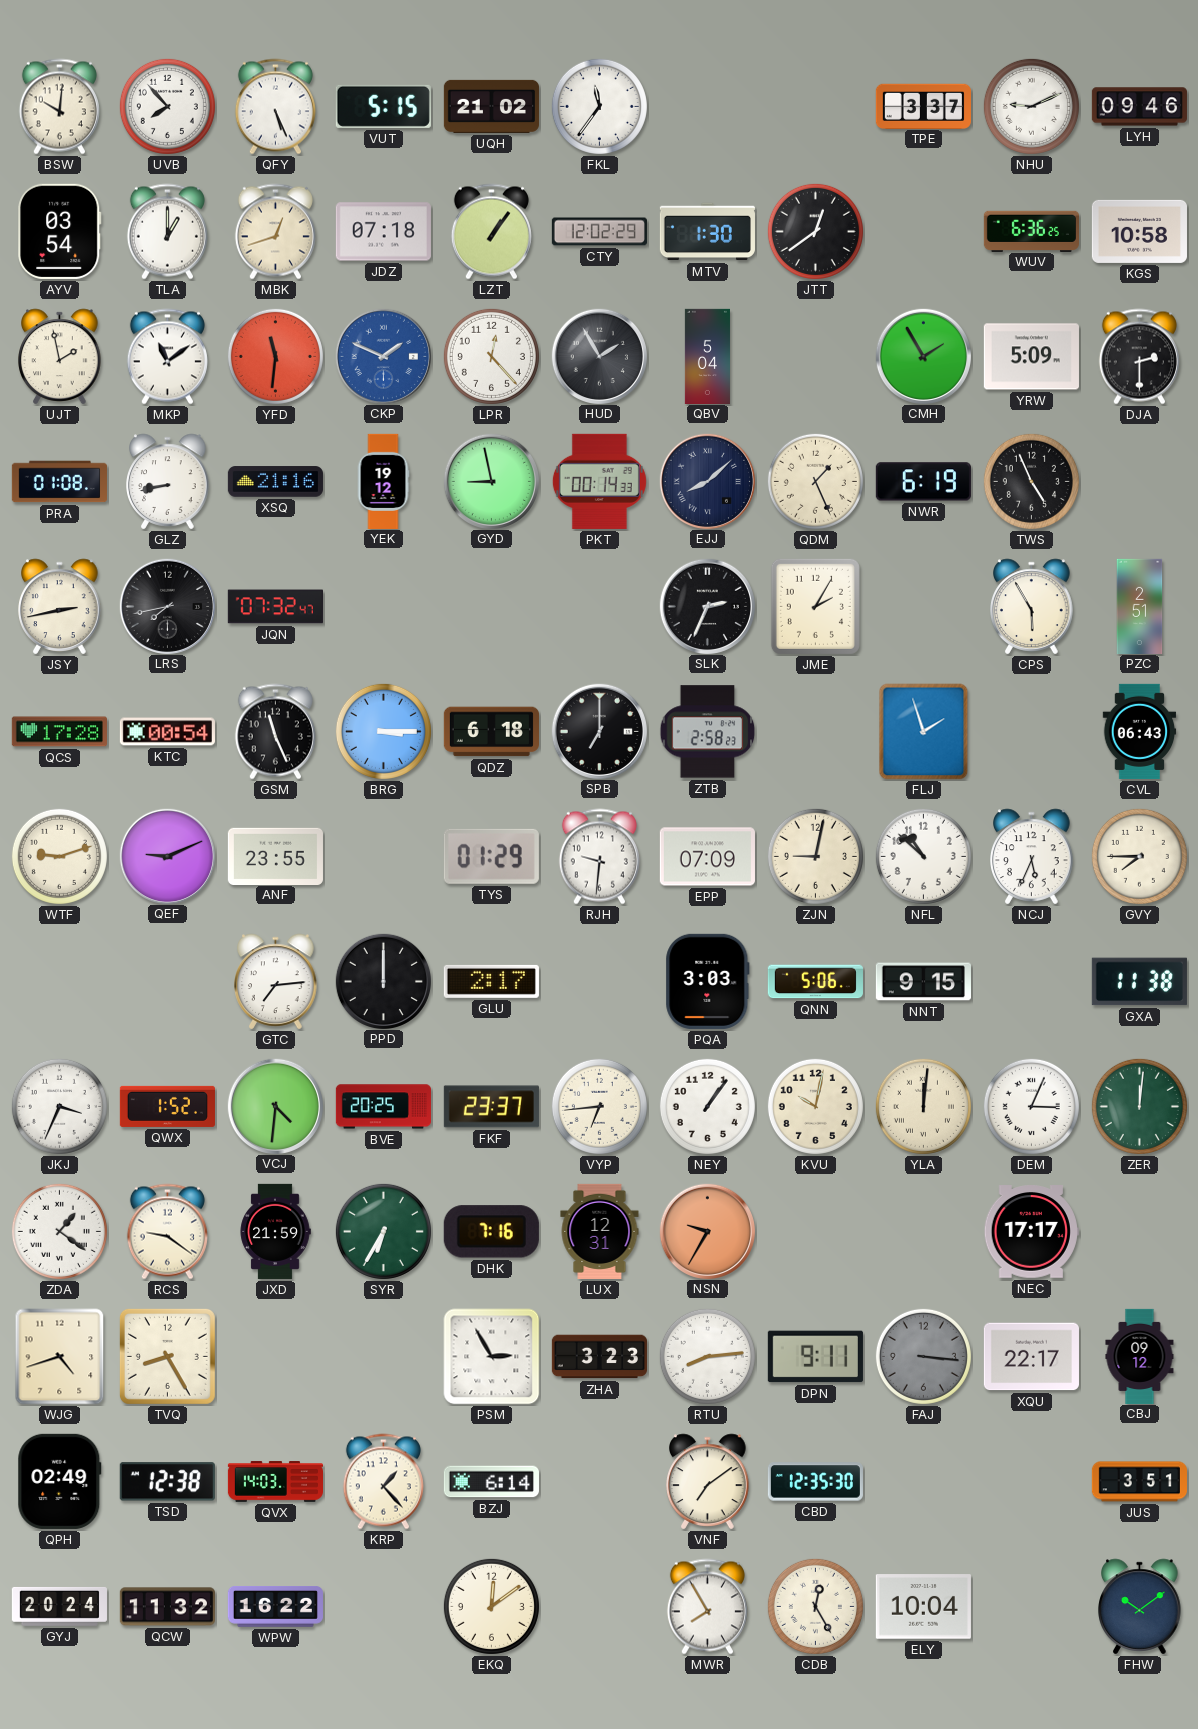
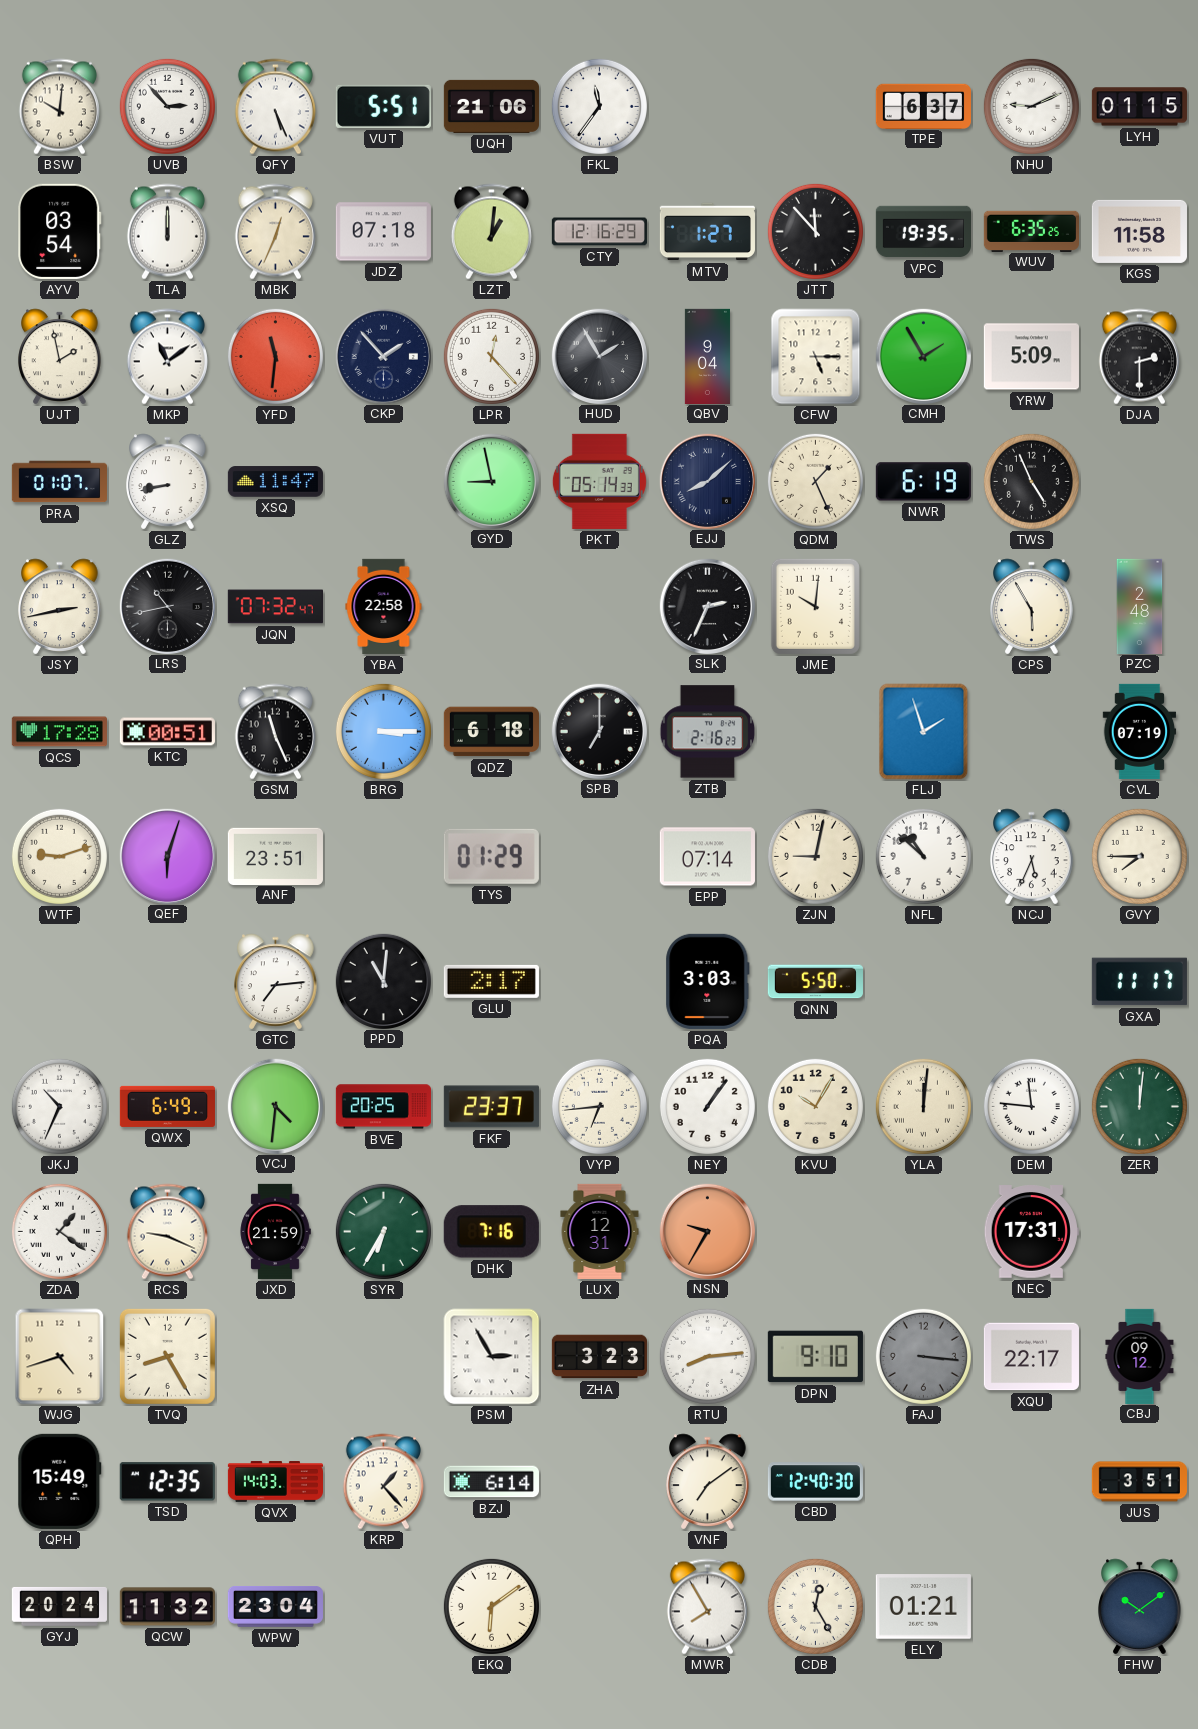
UVB: 7:53 -> 2:53
VUT: 5:15 -> 5:51
UQH: 21:02 -> 21:06
TPE: 3:37 -> 6:37
LYH: 09:46 -> 01:15
TLA: 1:00 -> 12:00
MBK: 12:42 -> 12:34
LZT: 1:06 -> 1:01
CTY: 12:02 -> 12:16
MTV: 1:30 -> 1:27
JTT: 12:39 -> 11:53
VPC: none -> 19:35
WUV: 6:36 -> 6:35
KGS: 10:58 -> 11:58
CKP: 1:49 -> 1:53
CKP dial: blue -> navy
QBV: 5:04 -> 9:04
CFW: none -> 5:15
PRA: 01:08 -> 01:07
XSQ: 21:16 -> 11:47
YEK: 19:12 -> none
PKT: 00:14 -> 05:14
LRS: 7:43 -> 10:43
YBA: none -> 22:58
JME: 2:05 -> 10:01
PZC: 2:51 -> 2:48
KTC: 00:54 -> 00:51
ZTB: 2:58 -> 2:16
CVL: 06:43 -> 07:19
QEF: 9:11 -> 6:03
ANF: 23:55 -> 23:51
RJH: 9:31 -> none
EPP: 07:09 -> 07:14
PPD: 12:00 -> 11:01
QNN: 5:06 -> 5:50
NNT: 9:15 -> none
GXA: 11:38 -> 11:17
JKJ: 3:34 -> 10:34
QWX: 1:52 -> 6:49
KVU: 10:02 -> 10:05
DEM: 3:04 -> 11:46
RCS: 9:21 -> 9:19
NEC: 17:17 -> 17:31
DPN: 9:11 -> 9:10
QPH: 02:49 -> 15:49
TSD: 12:38 -> 12:35
CBD: 12:35 -> 12:40
WPW: 16:22 -> 23:04
EKQ: 12:09 -> 6:09
ELY: 10:04 -> 01:21
